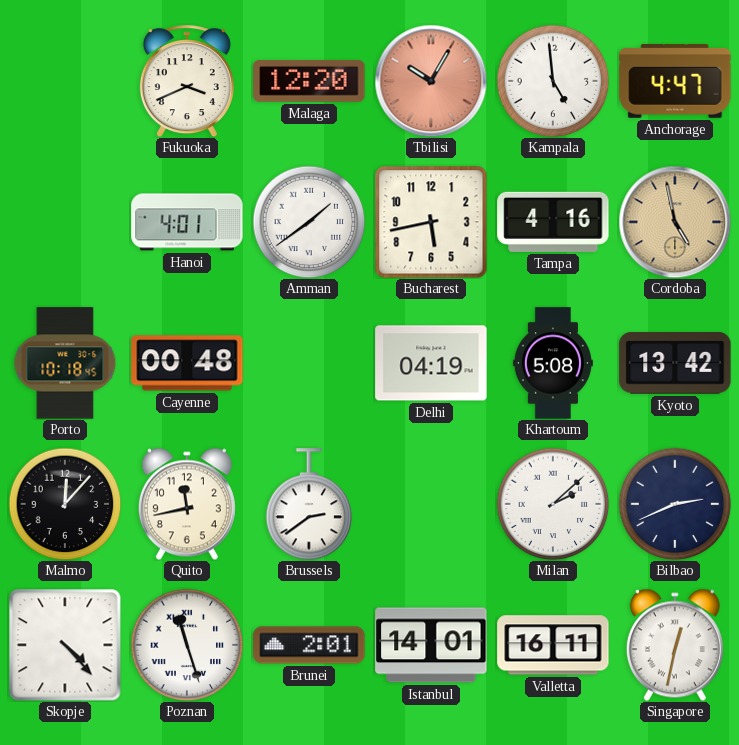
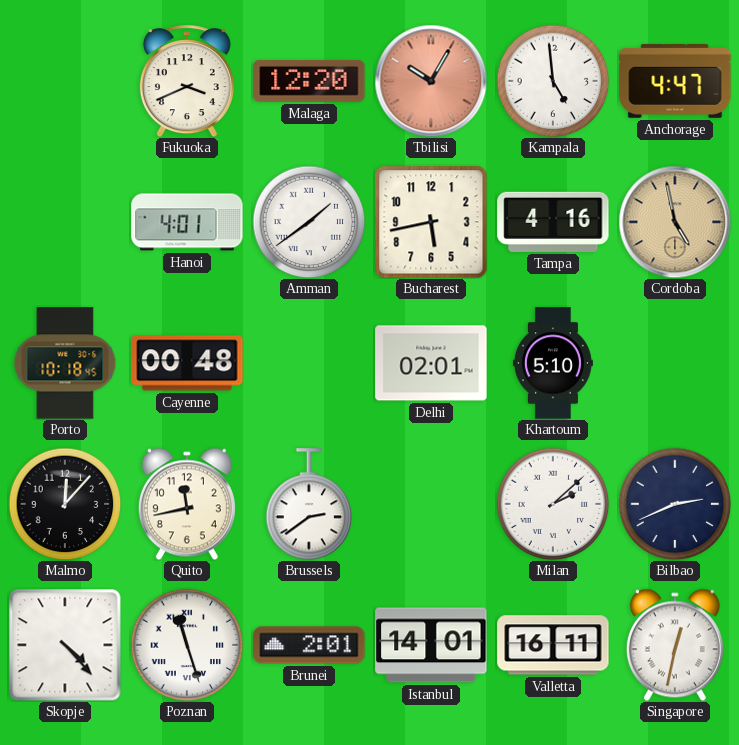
Delhi: 04:19 -> 02:01
Khartoum: 5:08 -> 5:10
Kyoto: 13:42 -> none
